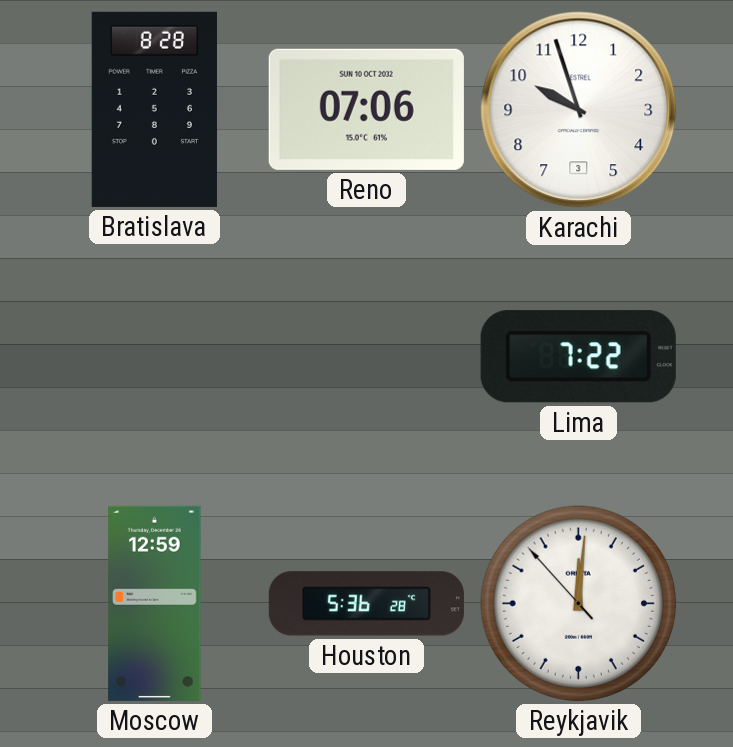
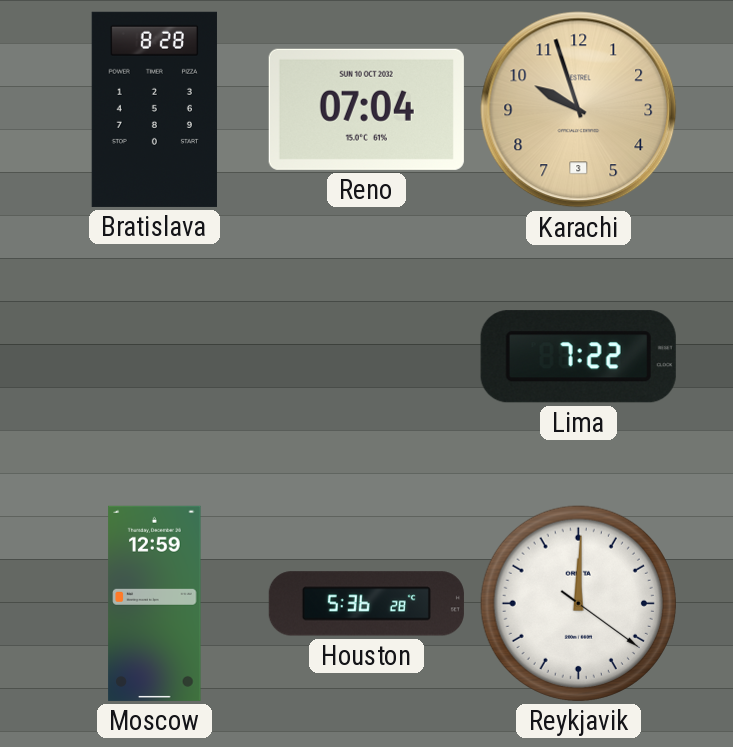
Reno: 07:06 -> 07:04
Karachi dial: white -> champagne
Reykjavik: 12:00:53 -> 12:00:21
